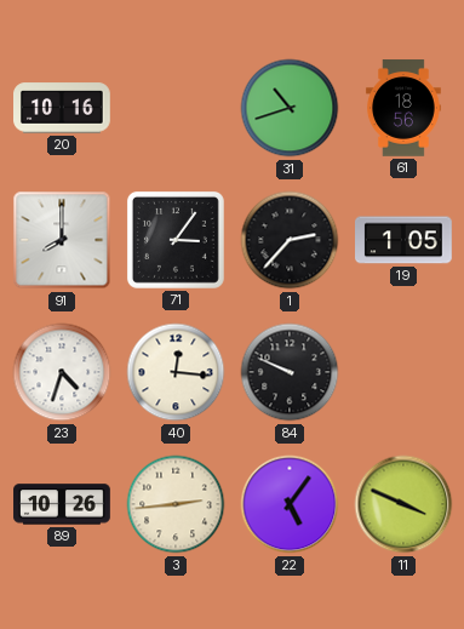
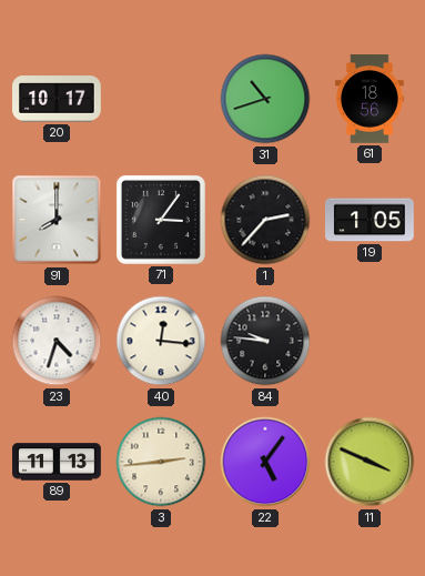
20: 10:16 -> 10:17
84: 9:49 -> 9:46
89: 10:26 -> 11:13
